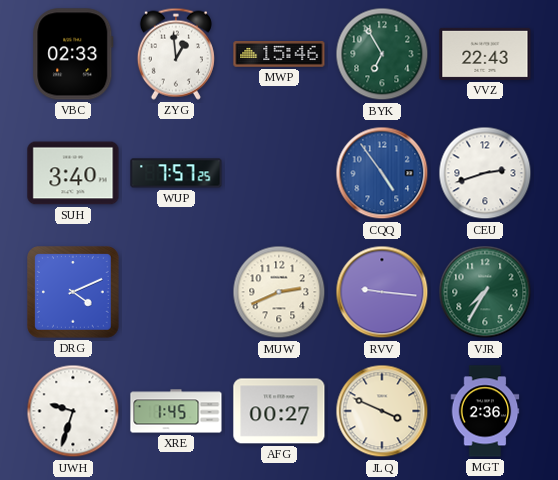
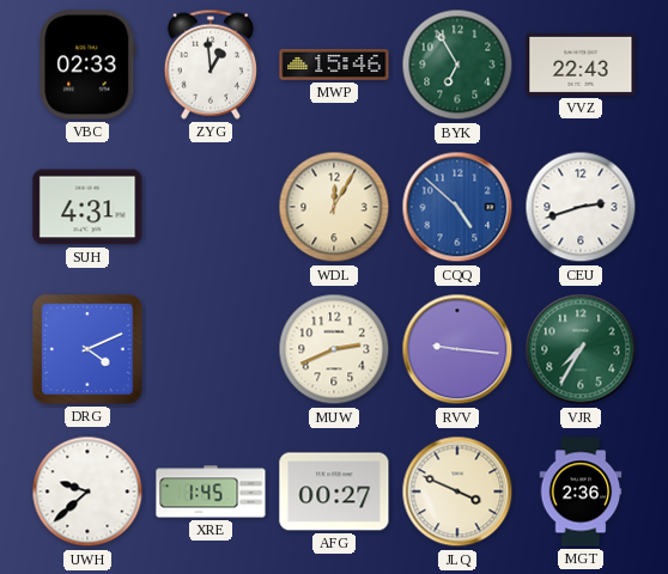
SUH: 3:40 -> 4:31
WUP: 7:57 -> none
WDL: none -> 12:05
CQQ: 4:54 -> 4:52
UWH: 9:33 -> 9:38
